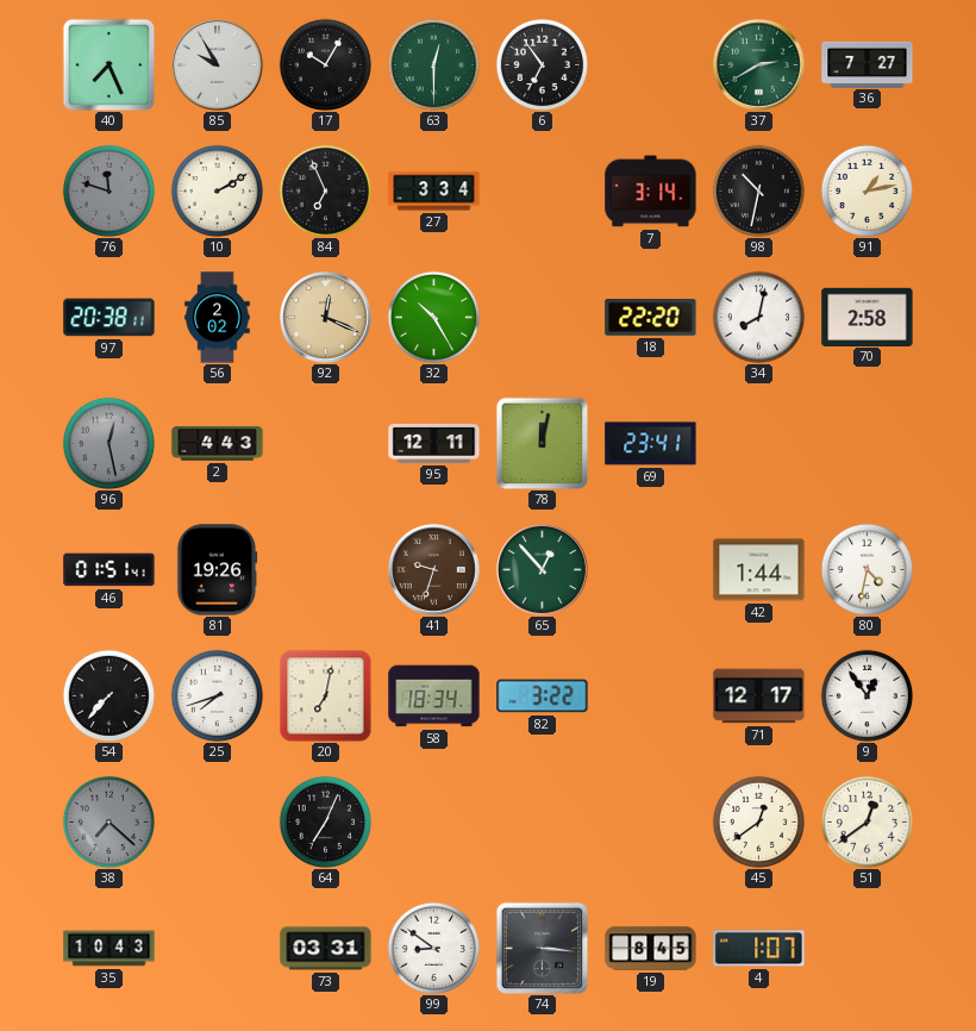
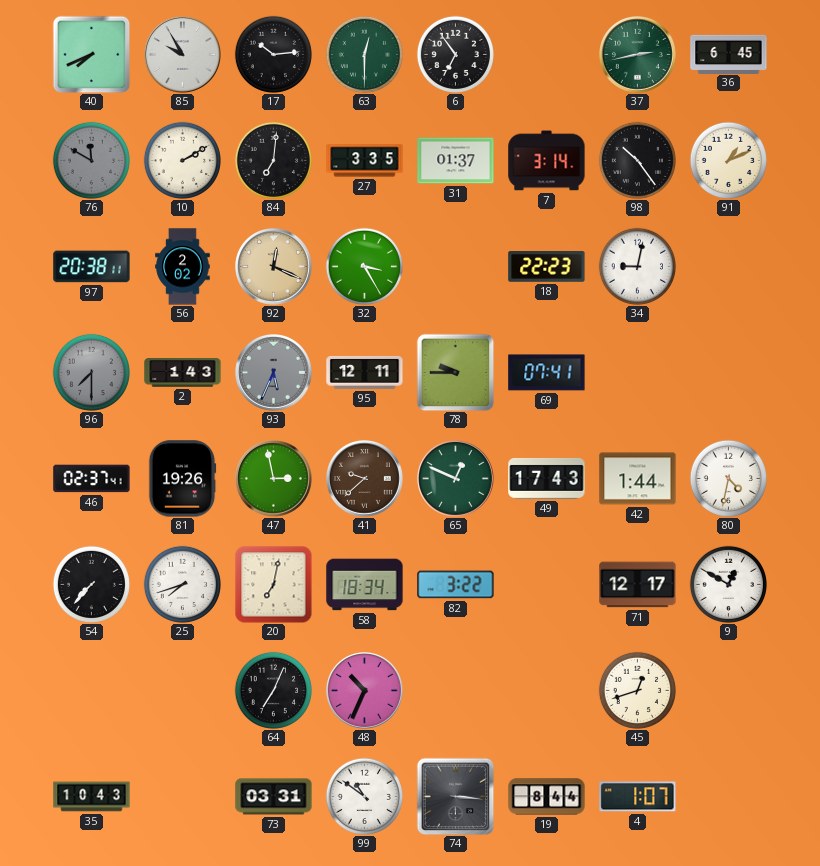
40: 7:26 -> 7:41
17: 10:05 -> 10:14
37: 2:40 -> 2:43
36: 7:27 -> 6:45
76: 11:48 -> 11:50
84: 6:56 -> 7:01
27: 3:34 -> 3:35
31: none -> 01:37
98: 10:32 -> 10:24
91: 1:13 -> 1:11
32: 10:25 -> 3:25
18: 22:20 -> 22:23
34: 8:02 -> 9:02
70: 2:58 -> none
96: 12:28 -> 7:30
2: 4:43 -> 1:43
93: none -> 5:34
78: 12:02 -> 9:45
69: 23:41 -> 07:41
46: 01:51 -> 02:37
47: none -> 2:58
41: 9:33 -> 9:38
65: 12:53 -> 12:49
49: none -> 17:43
9: 12:54 -> 12:50
38: 7:22 -> none
48: none -> 10:34
45: 12:39 -> 12:42
51: 12:39 -> none
99: 8:51 -> 10:51
19: 8:45 -> 8:44
